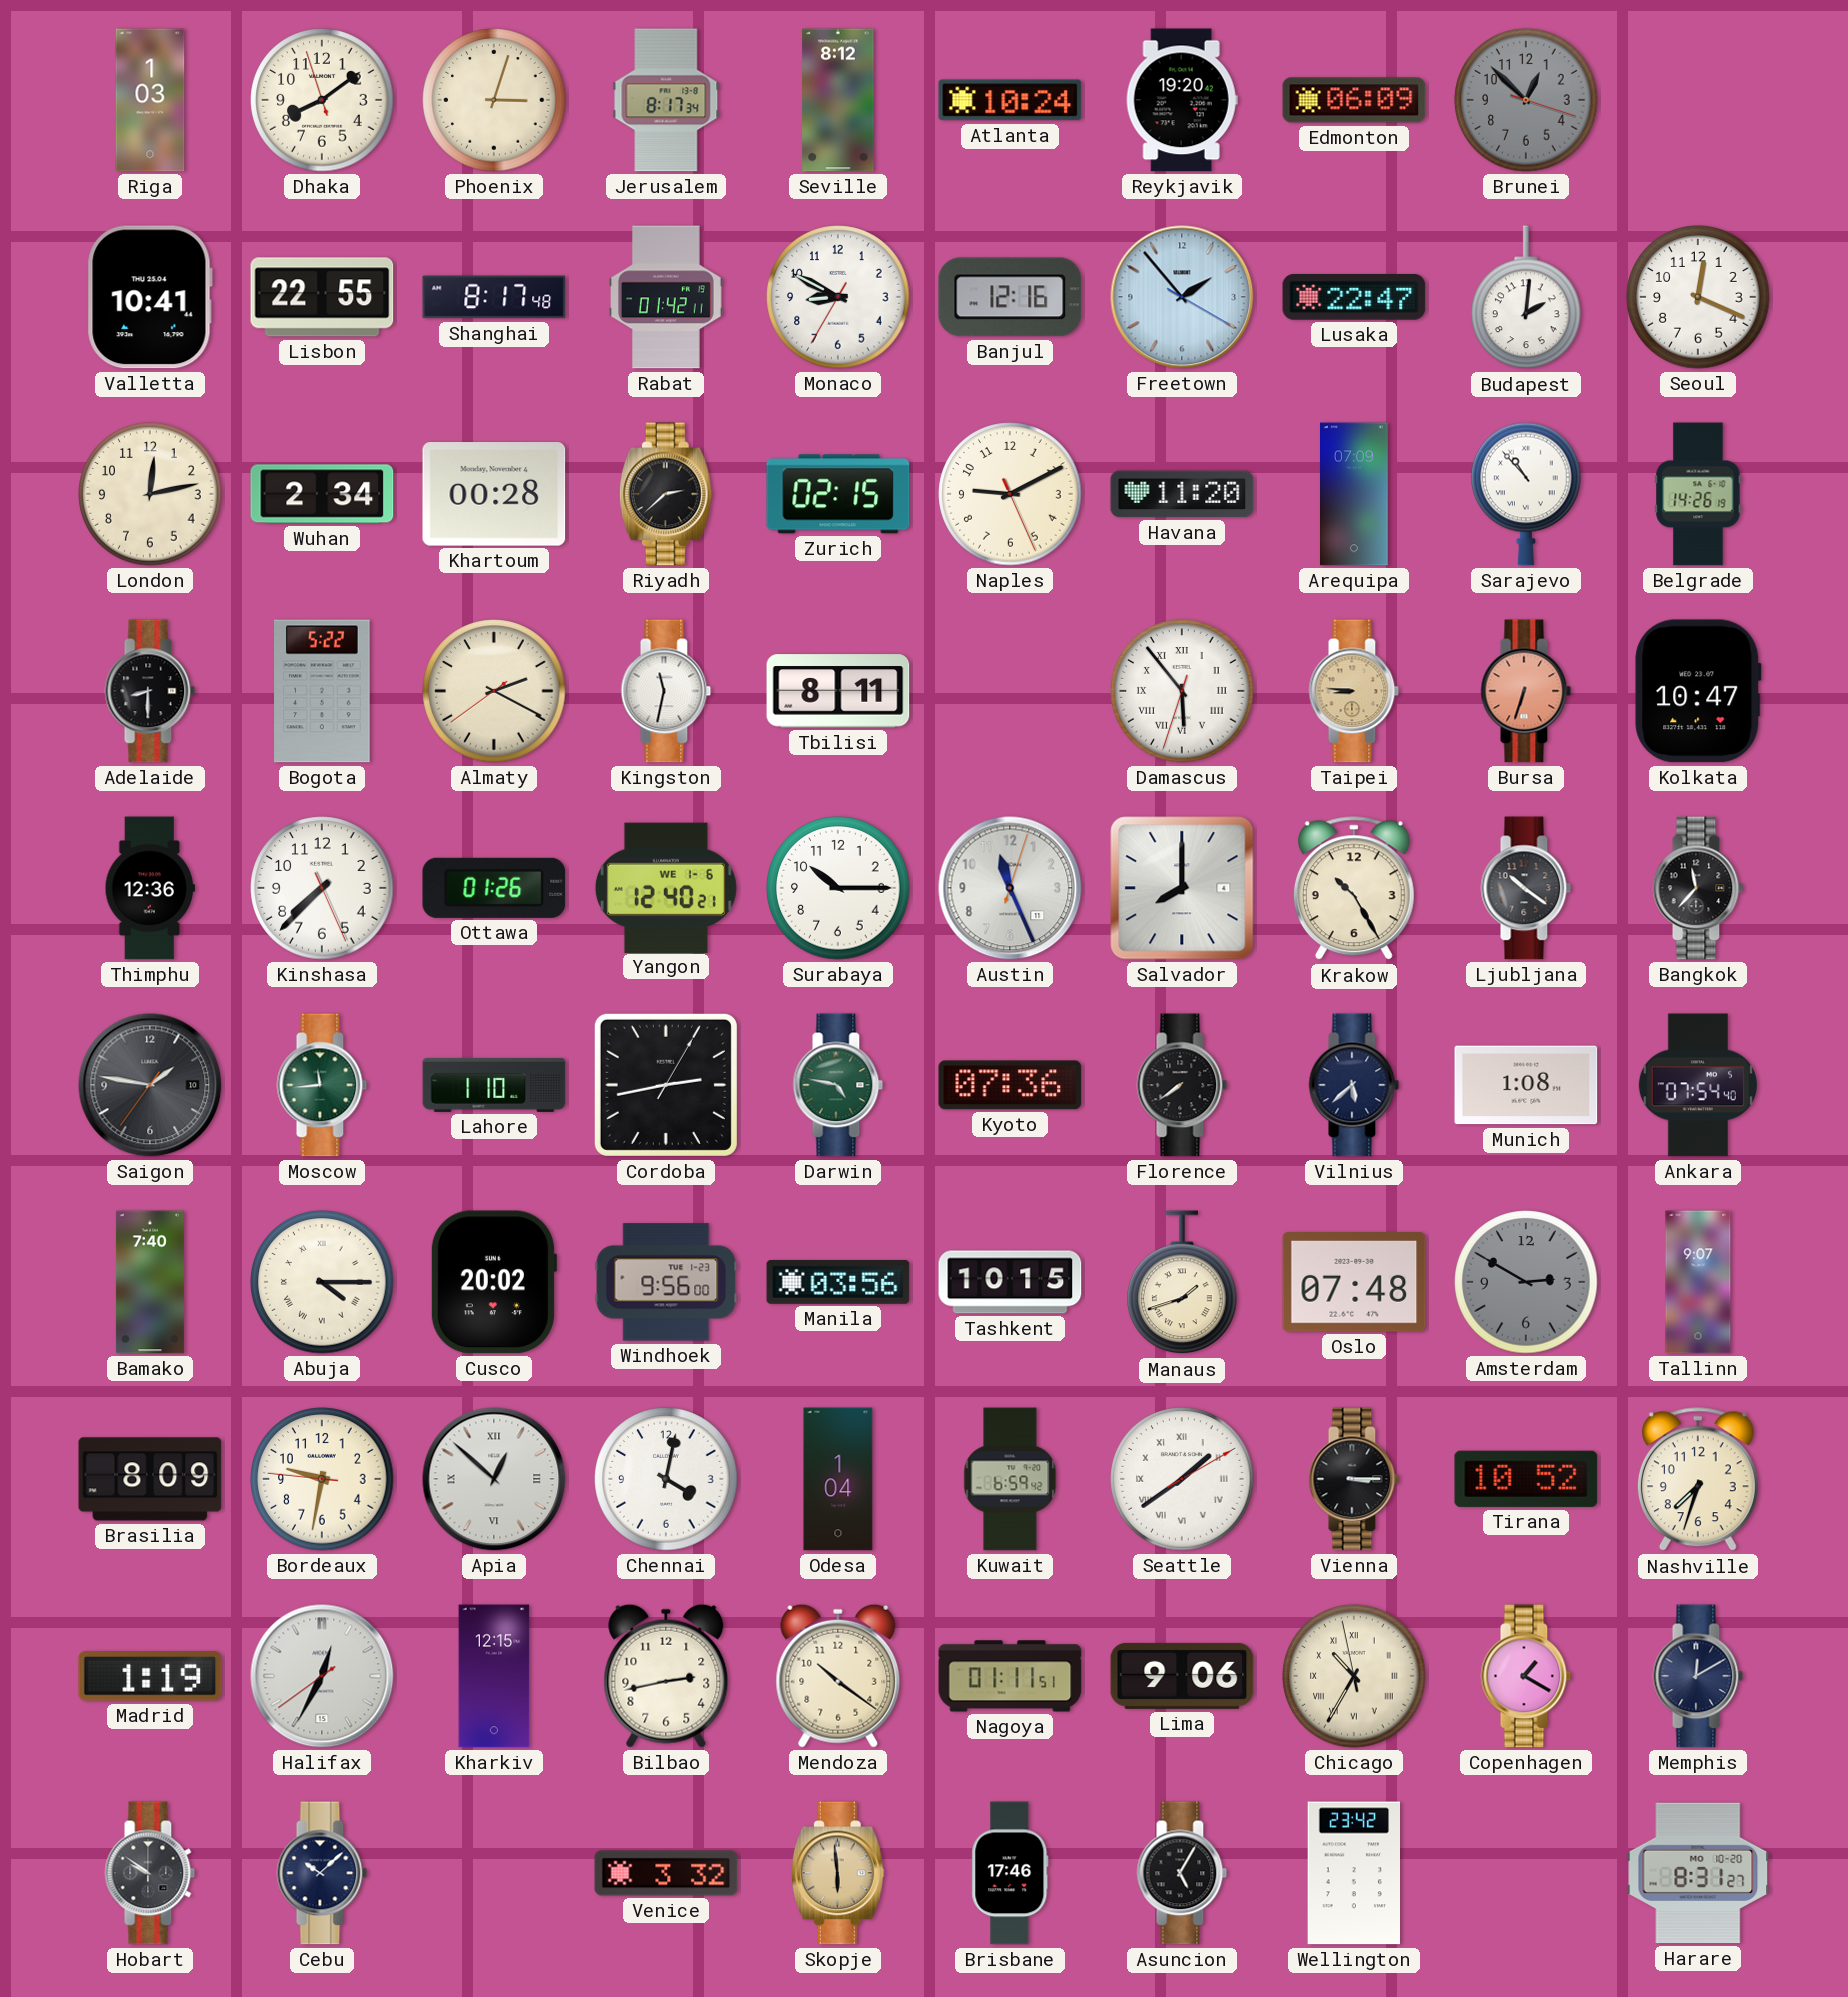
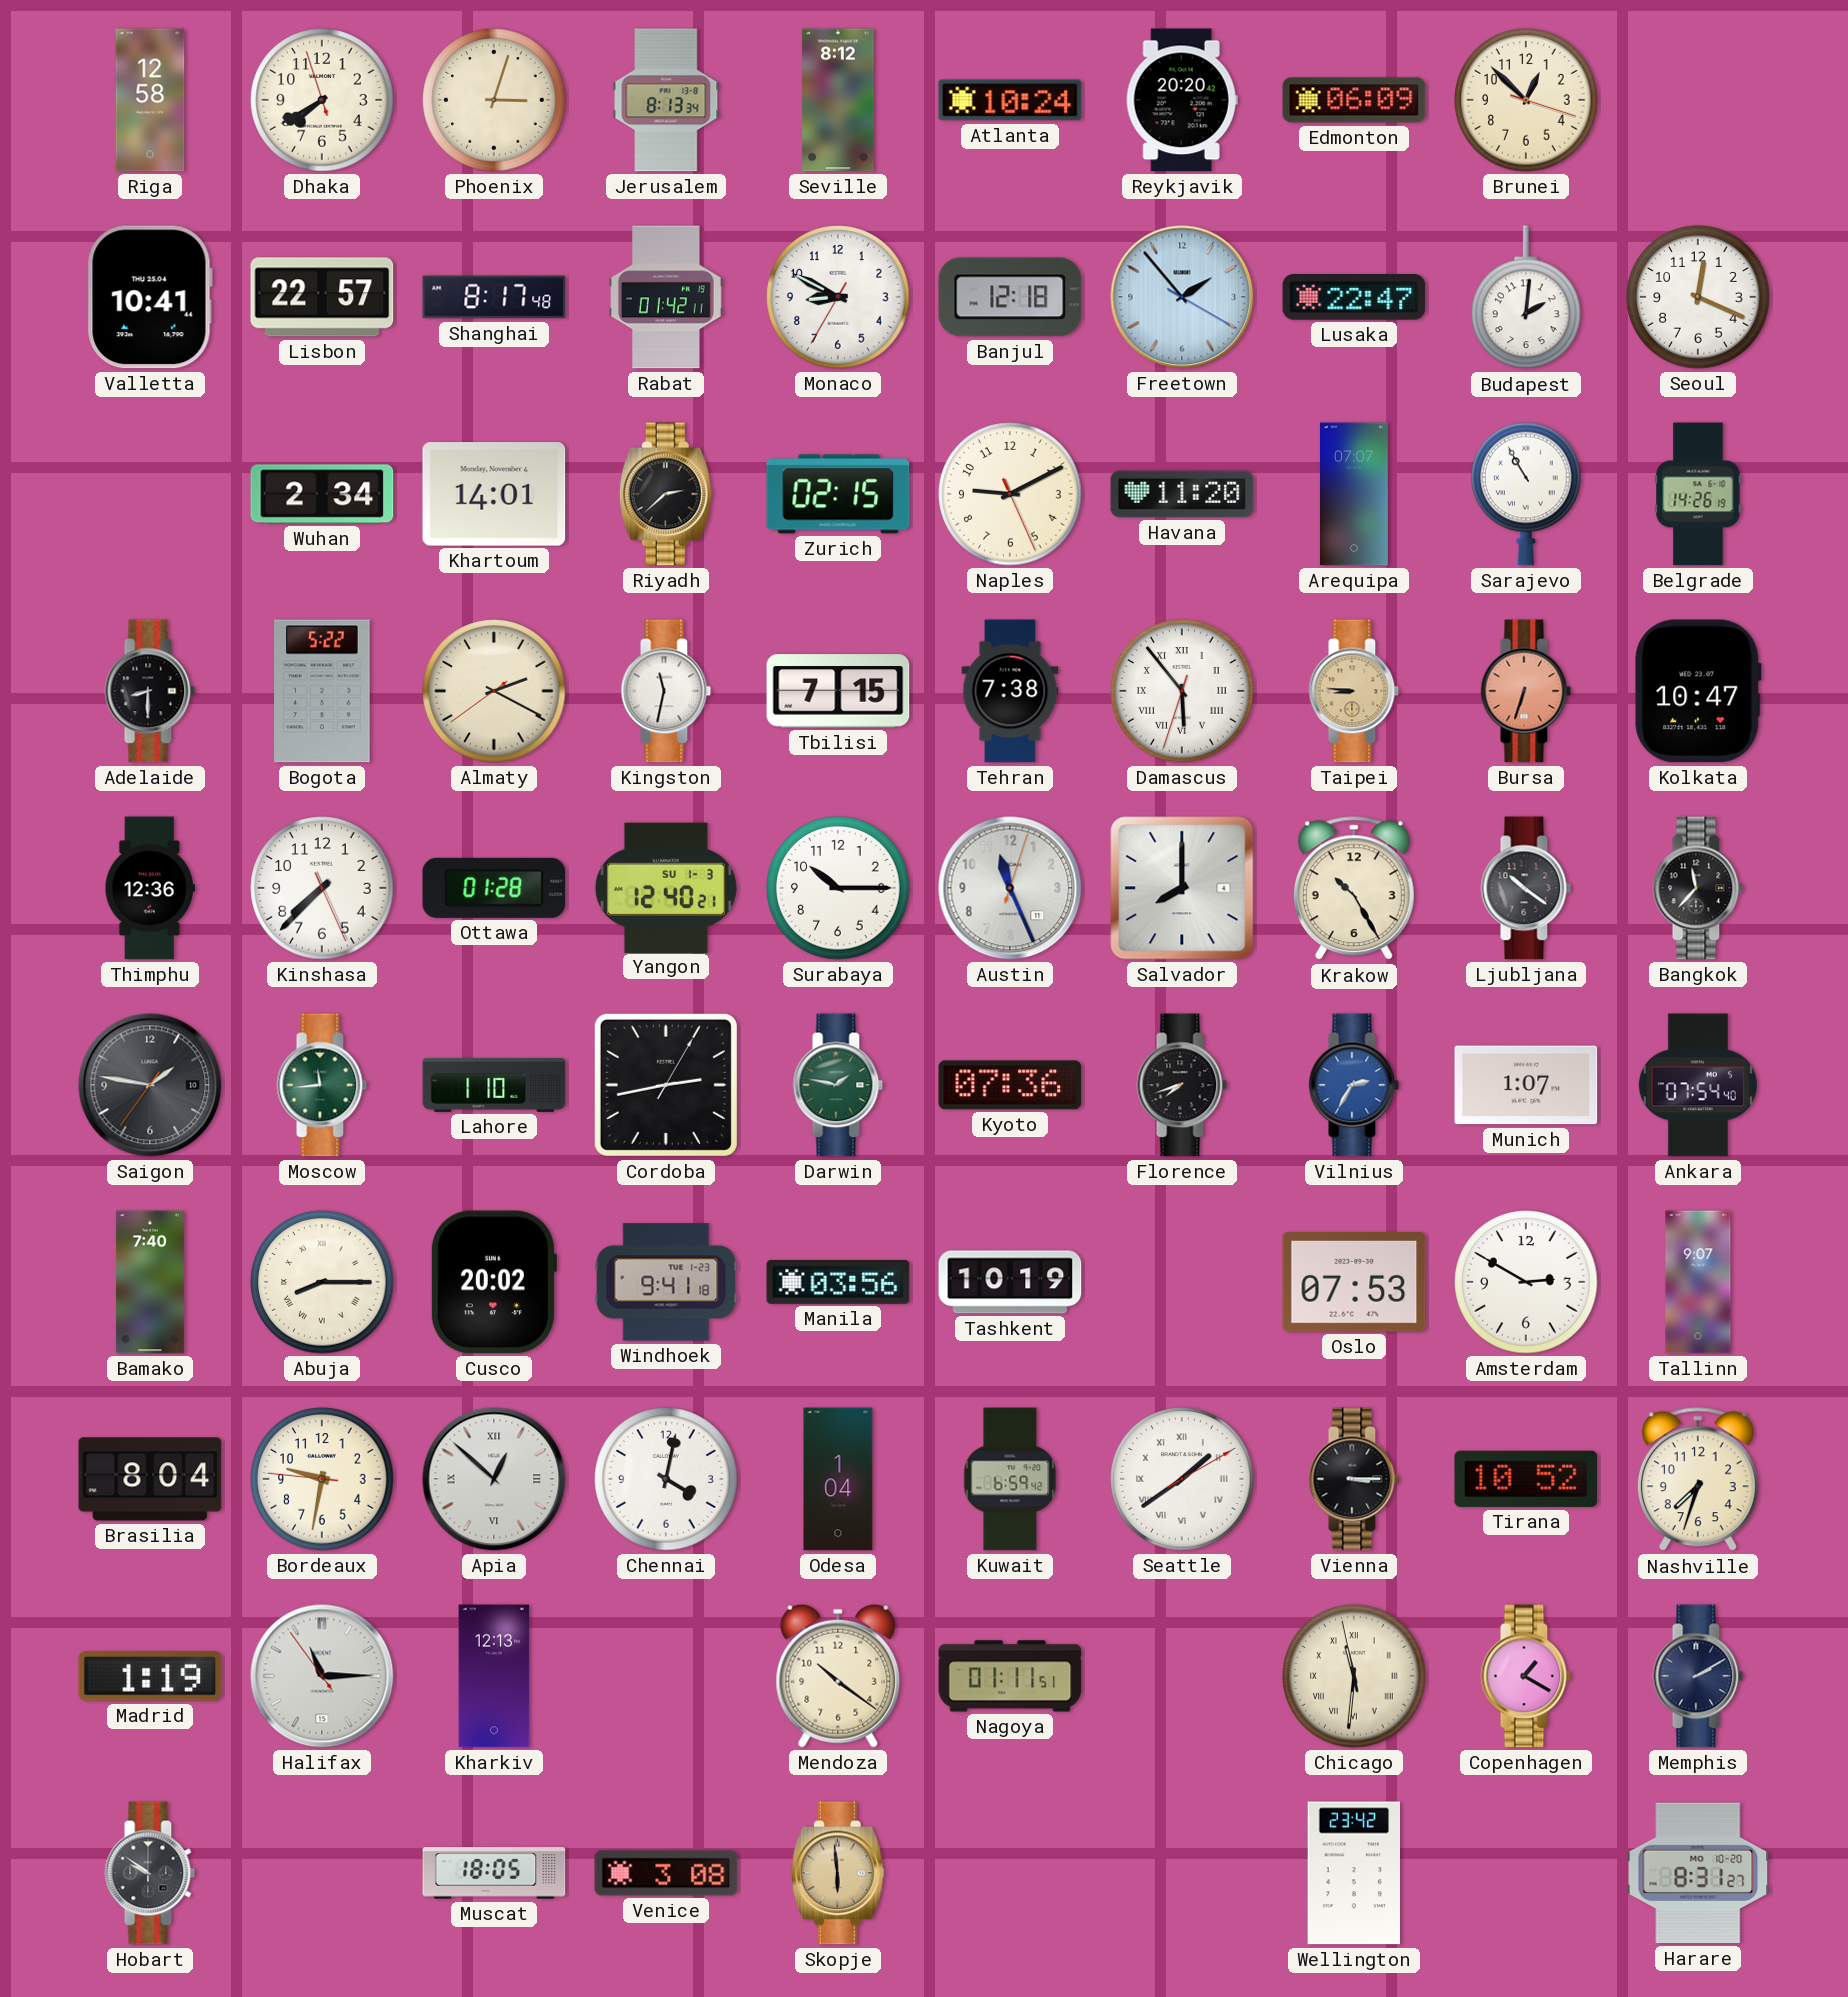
Riga: 1:03 -> 12:58
Dhaka: 8:08 -> 7:39
Jerusalem: 8:17 -> 8:13
Reykjavik: 19:20 -> 20:20
Brunei dial: grey -> cream
Lisbon: 22:55 -> 22:57
Banjul: 12:16 -> 12:18
London: 12:13 -> none
Khartoum: 00:28 -> 14:01
Arequipa: 07:09 -> 07:07
Sarajevo: 10:53 -> 10:55
Tbilisi: 8:11 -> 7:15
Tehran: none -> 7:38
Ottawa: 01:26 -> 01:28
Yangon date: WE 1-6 -> SU 1-3
Darwin: 4:47 -> 1:47
Florence: 7:39 -> 7:42
Vilnius: 5:38 -> 2:35
Vilnius dial: navy -> blue
Munich: 1:08 -> 1:07
Abuja: 4:15 -> 8:15
Windhoek: 9:56 -> 9:41
Tashkent: 10:15 -> 10:19
Manaus: 1:42 -> none
Oslo: 07:48 -> 07:53
Amsterdam dial: grey -> white
Brasilia: 8:09 -> 8:04
Halifax: 12:34 -> 11:14
Kharkiv: 12:15 -> 12:13
Bilbao: 2:43 -> none
Lima: 9:06 -> none
Chicago: 10:34 -> 11:30
Memphis: 12:10 -> 2:10
Cebu: 10:08 -> none
Muscat: none -> 18:05
Venice: 3:32 -> 3:08
Brisbane: 17:46 -> none
Asuncion: 5:05 -> none
